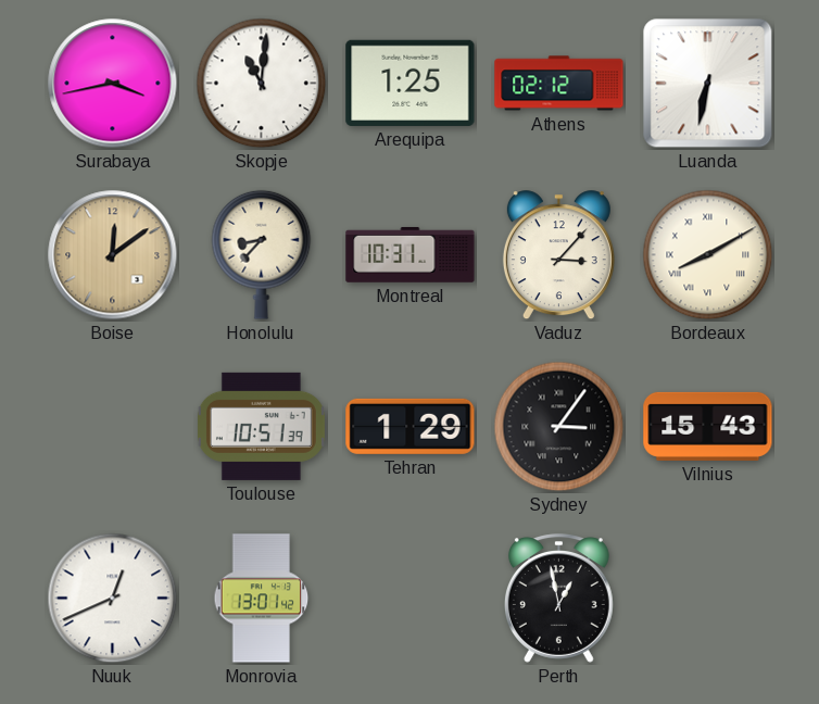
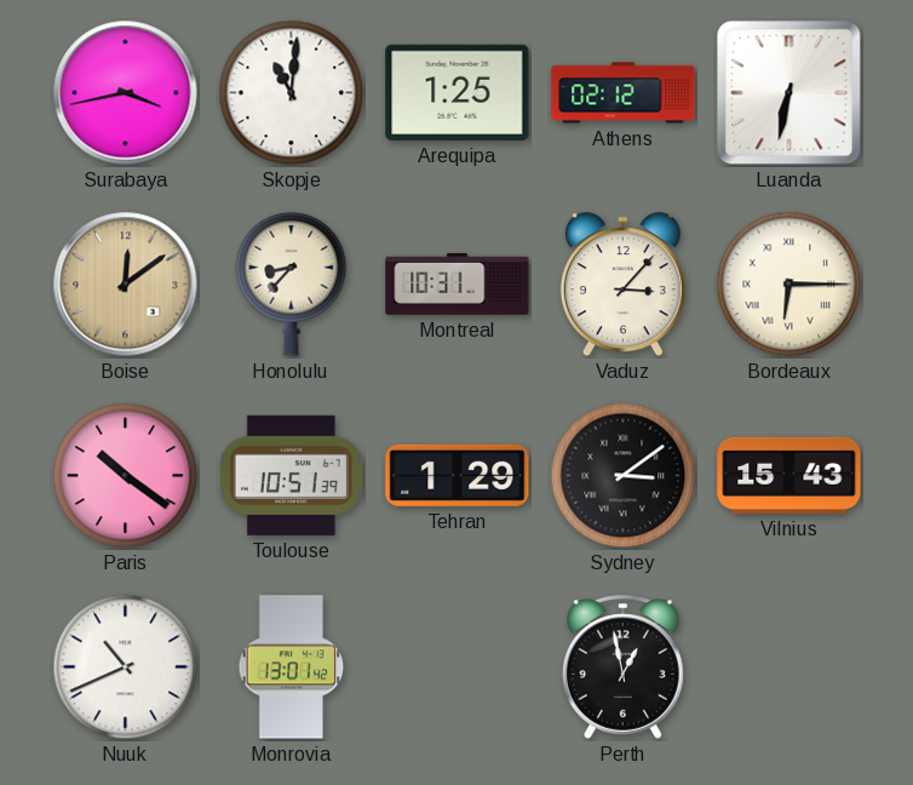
Bordeaux: 8:10 -> 6:15
Paris: none -> 10:21
Sydney: 3:06 -> 3:09
Nuuk: 12:41 -> 10:41
